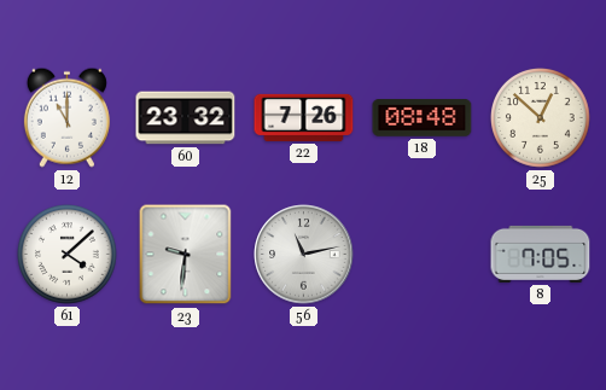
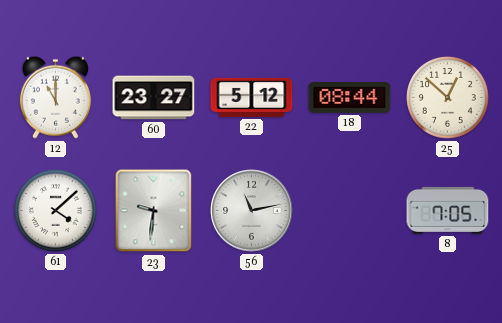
60: 23:32 -> 23:27
22: 7:26 -> 5:12
18: 08:48 -> 08:44
